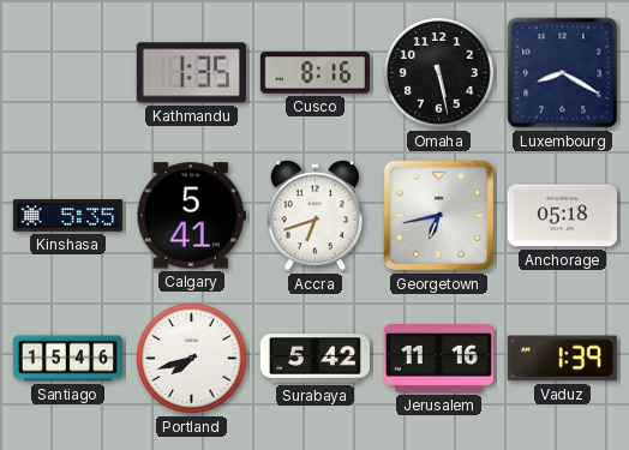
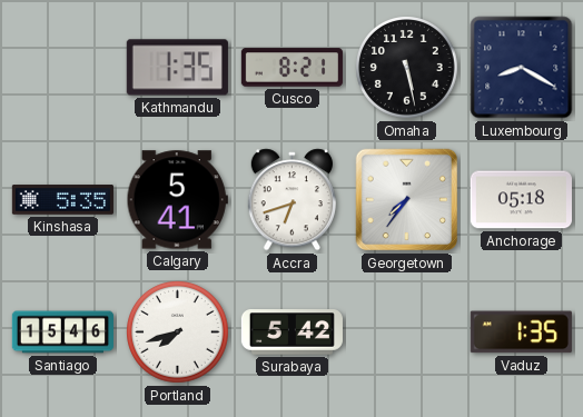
Cusco: 8:16 -> 8:21
Georgetown: 6:43 -> 7:36
Jerusalem: 11:16 -> none
Vaduz: 1:39 -> 1:35
